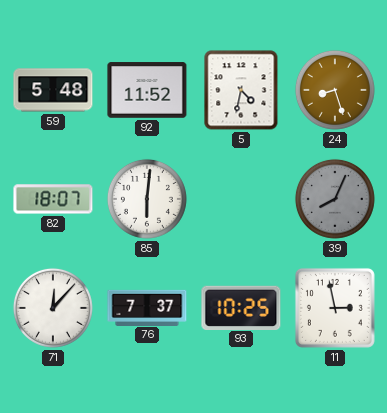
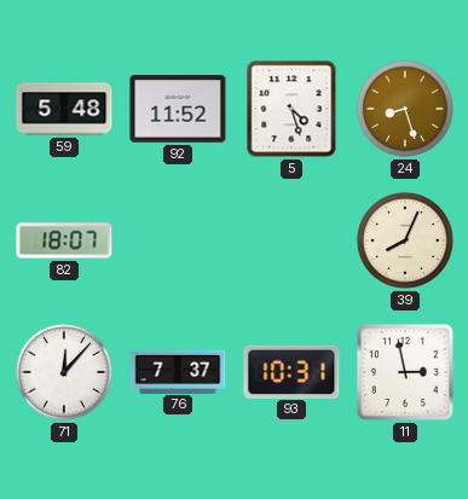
5: 4:32 -> 4:27
85: 6:01 -> none
39 dial: grey -> cream
93: 10:25 -> 10:31
